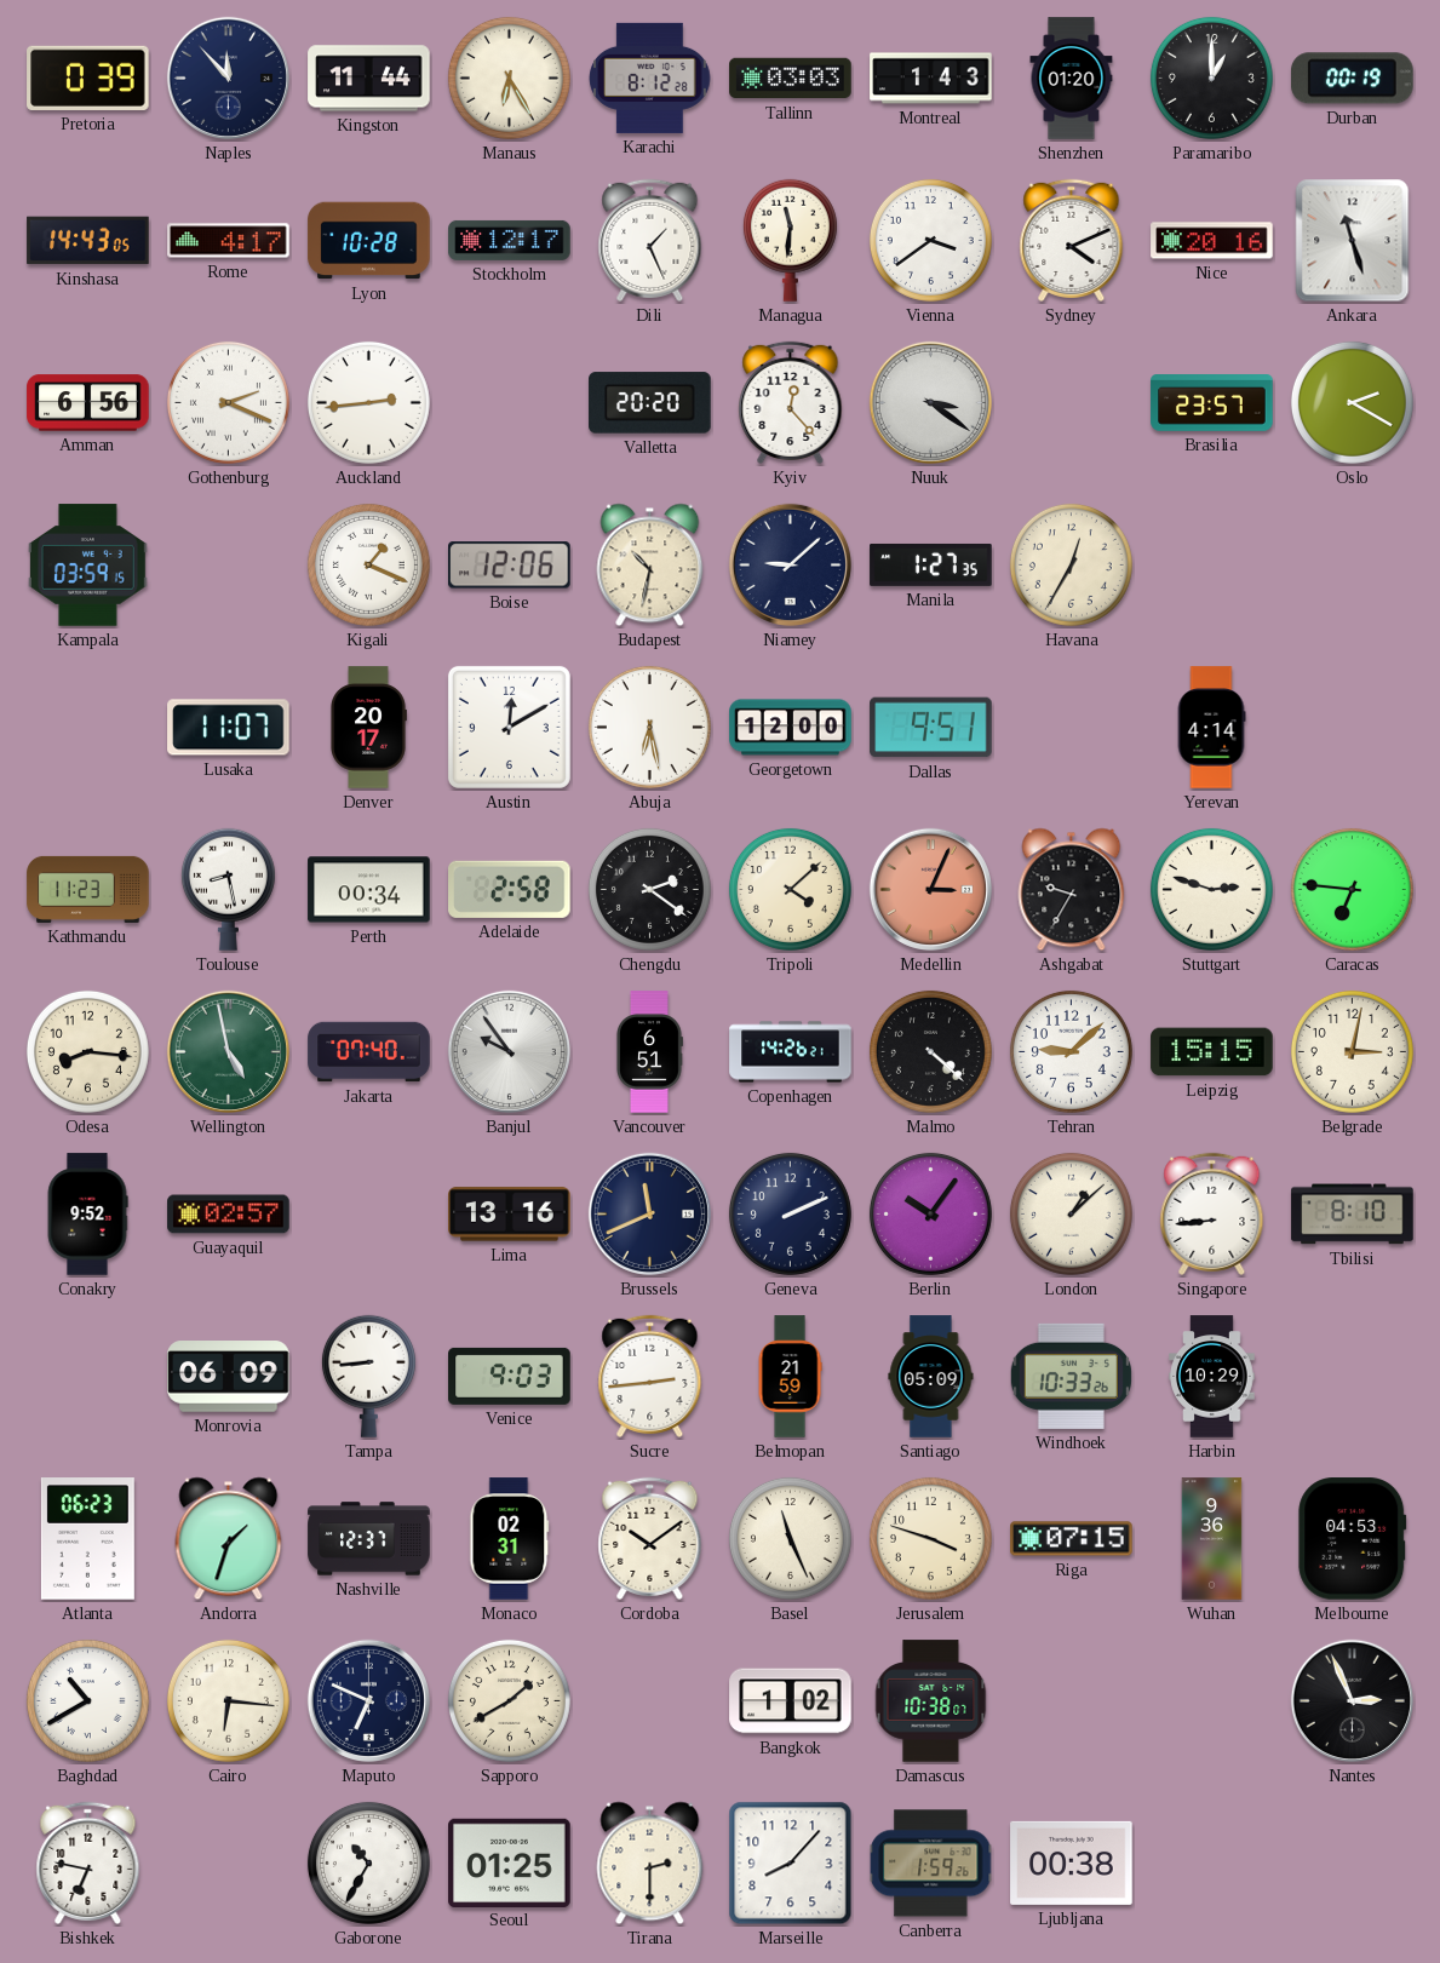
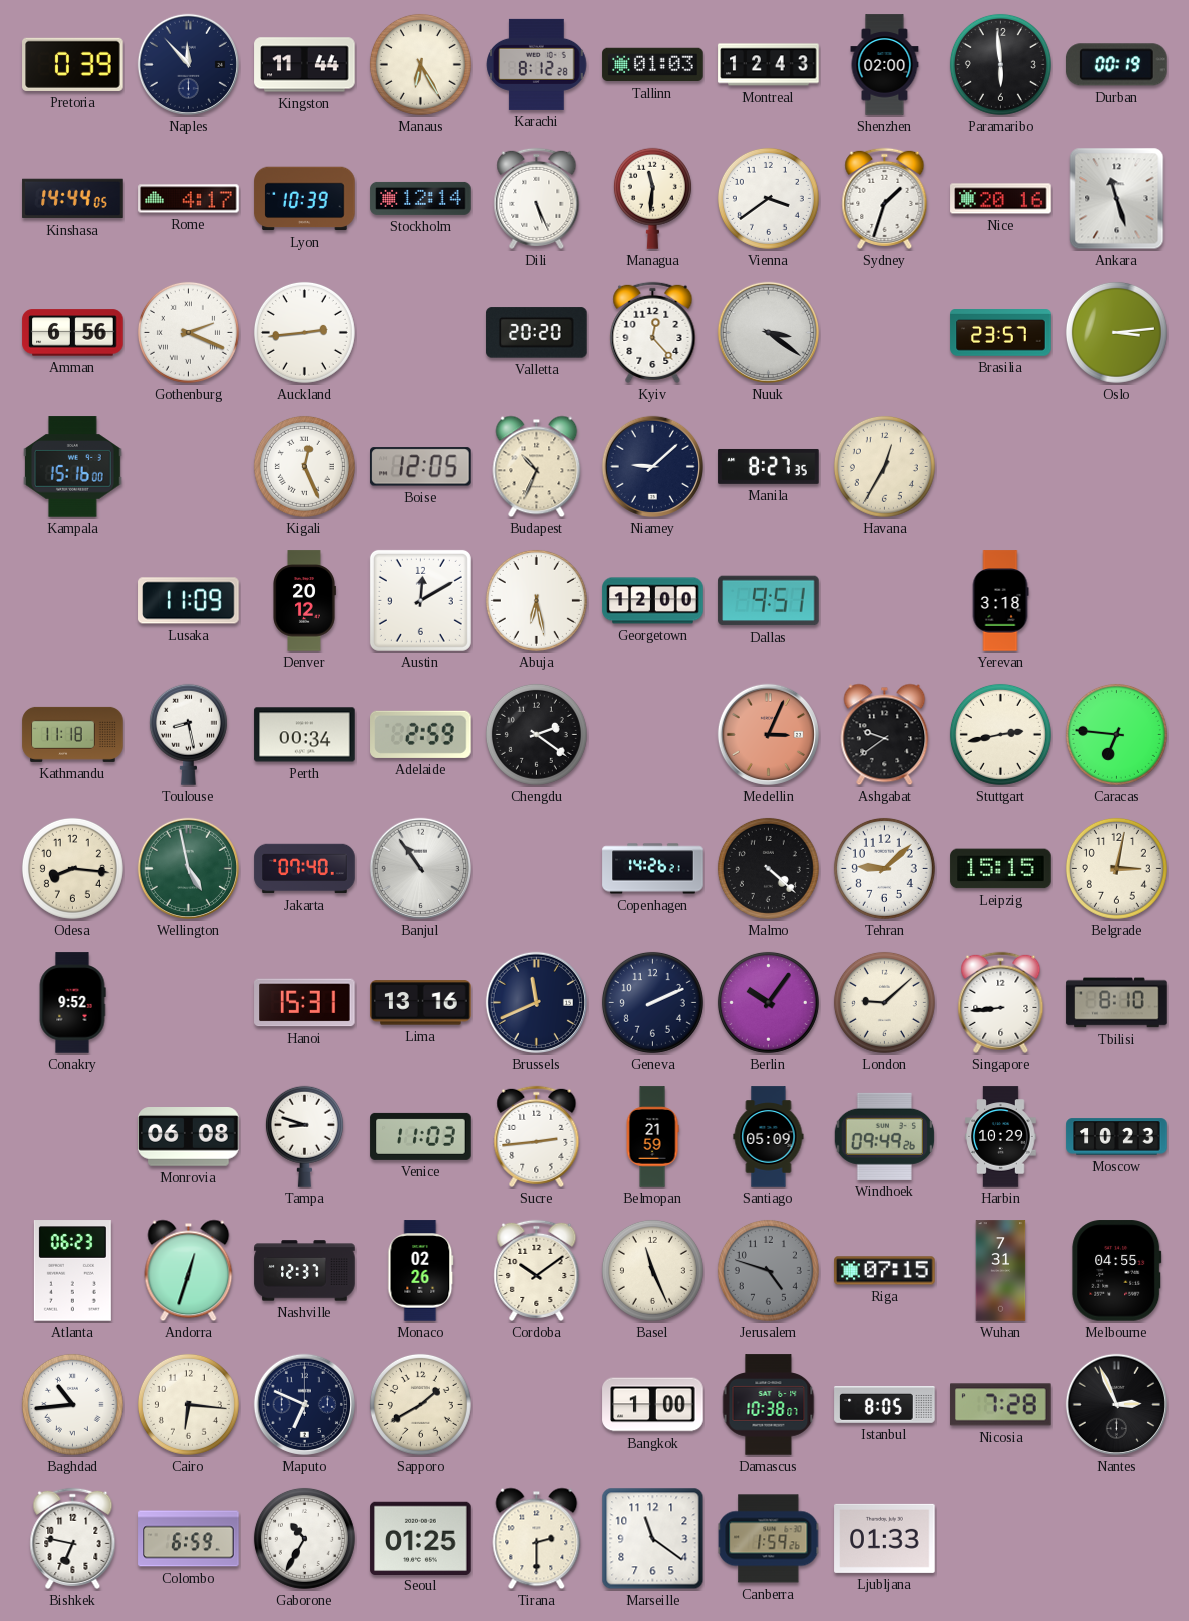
Tallinn: 03:03 -> 01:03
Montreal: 1:43 -> 12:43
Shenzhen: 01:20 -> 02:00
Paramaribo: 1:00 -> 5:59
Kinshasa: 14:43 -> 14:44
Lyon: 10:28 -> 10:39
Stockholm: 12:17 -> 12:14
Dili: 1:26 -> 5:26
Sydney: 4:11 -> 1:33
Oslo: 2:20 -> 3:14
Kampala: 03:59 -> 15:16
Kigali: 1:19 -> 12:26
Boise: 12:06 -> 12:05
Budapest: 10:32 -> 10:34
Manila: 1:27 -> 8:27
Lusaka: 11:07 -> 11:09
Denver: 20:17 -> 20:12
Yerevan: 4:14 -> 3:18
Kathmandu: 11:23 -> 11:18
Adelaide: 2:58 -> 2:59
Tripoli: 4:08 -> none
Ashgabat: 9:35 -> 9:39
Stuttgart: 2:48 -> 2:43
Banjul: 9:54 -> 10:54
Vancouver: 6:51 -> none
Guayaquil: 02:57 -> none
Hanoi: none -> 15:31
London: 1:08 -> 9:08
Monrovia: 06:09 -> 06:08
Tampa: 8:44 -> 8:48
Venice: 9:03 -> 11:03
Windhoek: 10:33 -> 09:49
Moscow: none -> 10:23
Andorra: 1:33 -> 12:33
Monaco: 02:31 -> 02:26
Jerusalem: 3:48 -> 4:48
Jerusalem dial: cream -> grey
Wuhan: 9:36 -> 7:31
Melbourne: 04:53 -> 04:55
Baghdad: 10:40 -> 10:44
Bangkok: 1:02 -> 1:00
Istanbul: none -> 8:05
Nicosia: none -> 7:28
Colombo: none -> 6:59
Marseille: 8:07 -> 11:21
Ljubljana: 00:38 -> 01:33
